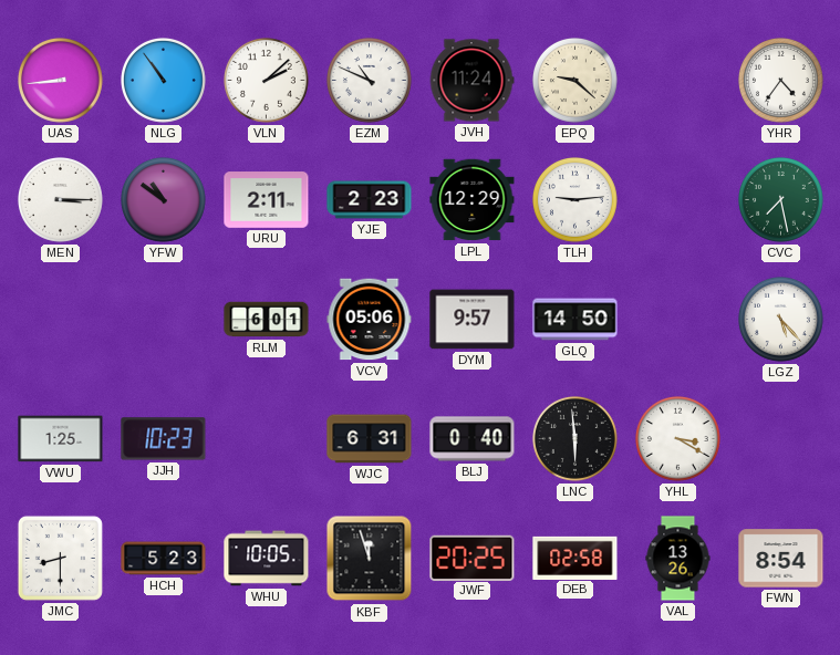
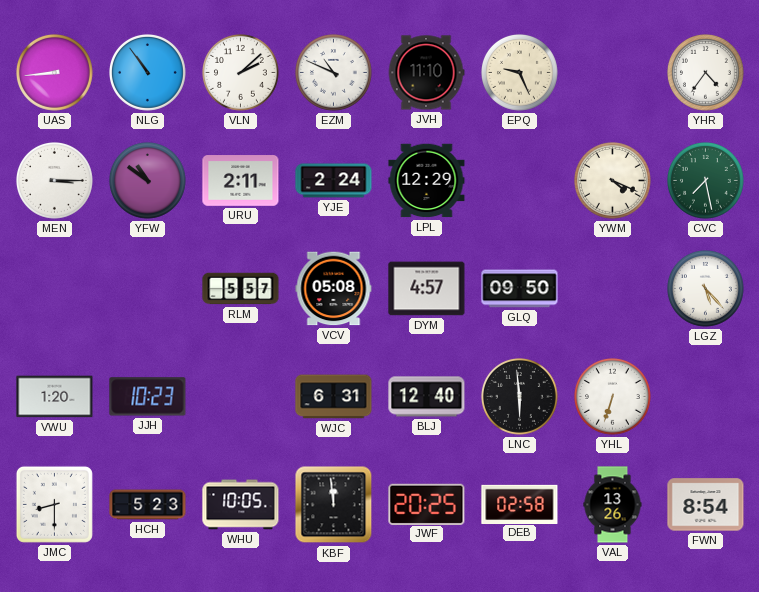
JVH: 11:24 -> 11:10
EPQ: 9:22 -> 9:26
YJE: 2:23 -> 2:24
TLH: 9:14 -> none
YWM: none -> 4:19
RLM: 6:01 -> 5:57
VCV: 05:06 -> 05:08
DYM: 9:57 -> 4:57
GLQ: 14:50 -> 09:50
VWU: 1:25 -> 1:20
BLJ: 0:40 -> 12:40
YHL: 3:20 -> 6:33
KBF: 11:57 -> 11:59
